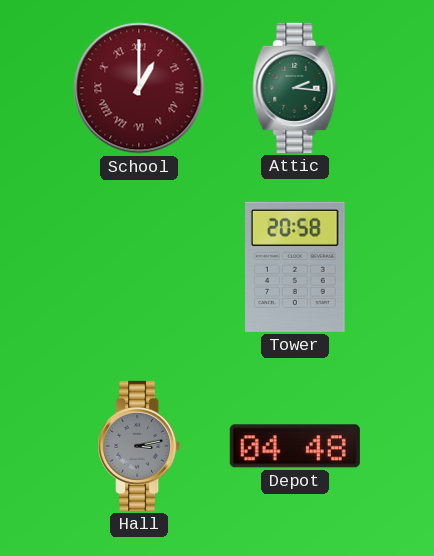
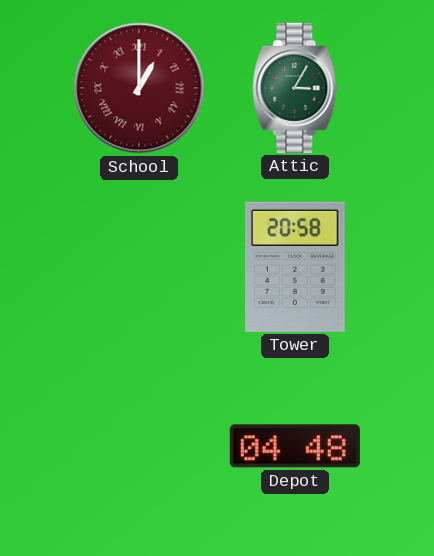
Attic: 2:16 -> 3:05
Hall: 3:13 -> none
